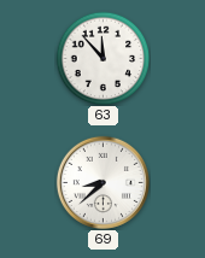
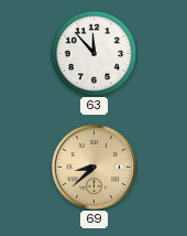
69 dial: white -> champagne
